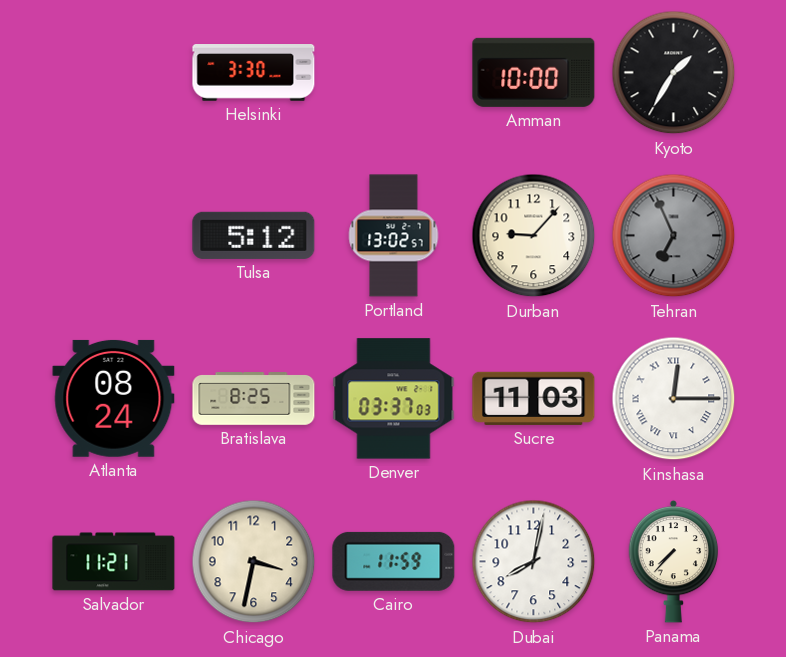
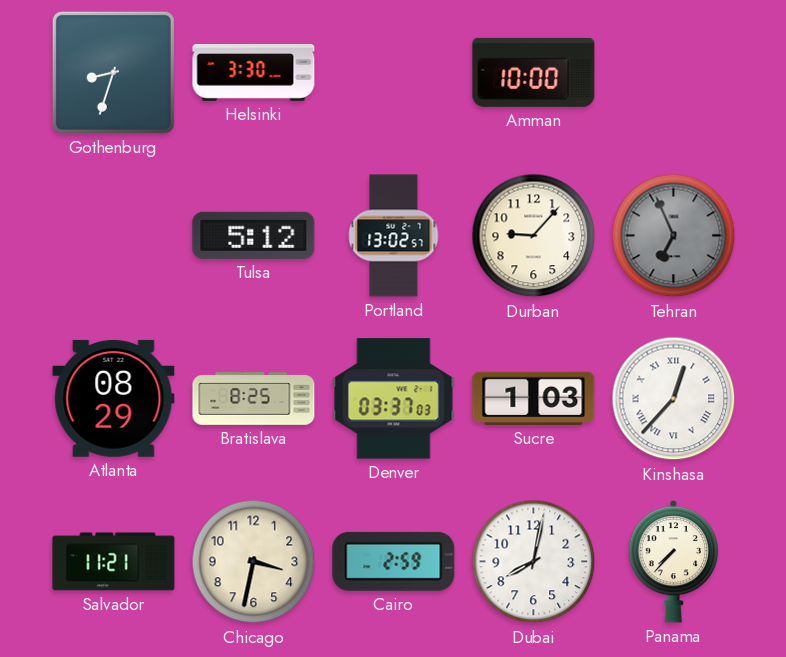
Gothenburg: none -> 8:33
Kyoto: 1:35 -> none
Atlanta: 08:24 -> 08:29
Sucre: 11:03 -> 1:03
Kinshasa: 12:15 -> 12:37
Cairo: 11:59 -> 2:59
